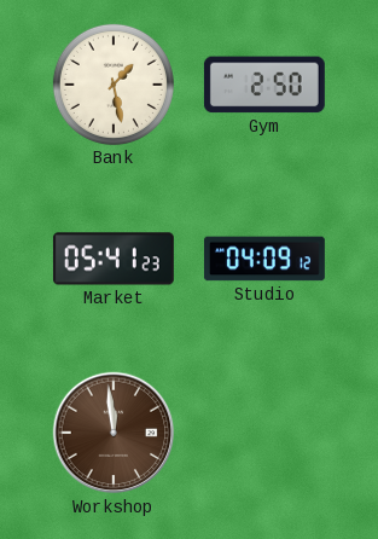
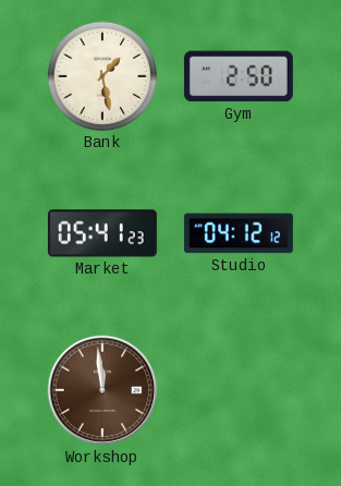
Studio: 04:09 -> 04:12
